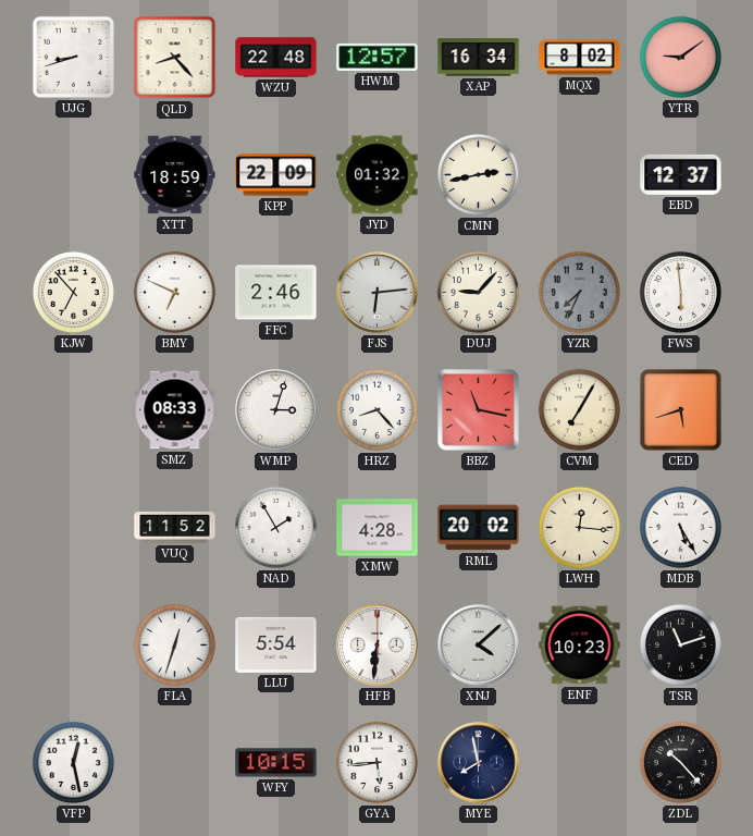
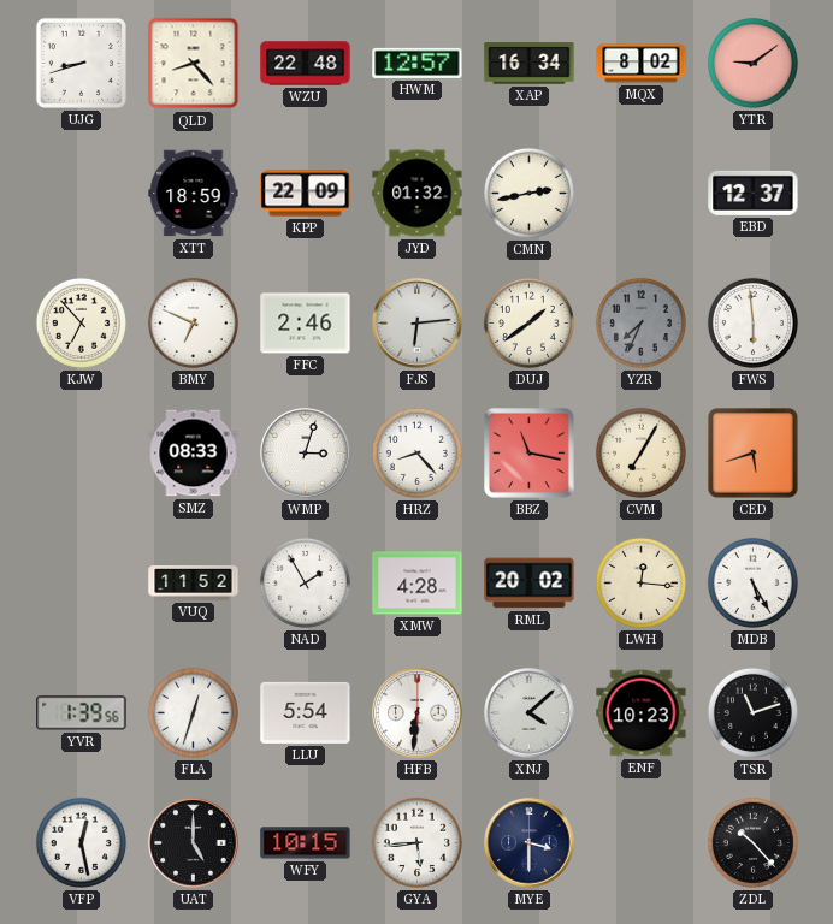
DUJ: 9:07 -> 1:39
YVR: none -> 1:39
UAT: none -> 5:00
MYE: 7:58 -> 3:30
